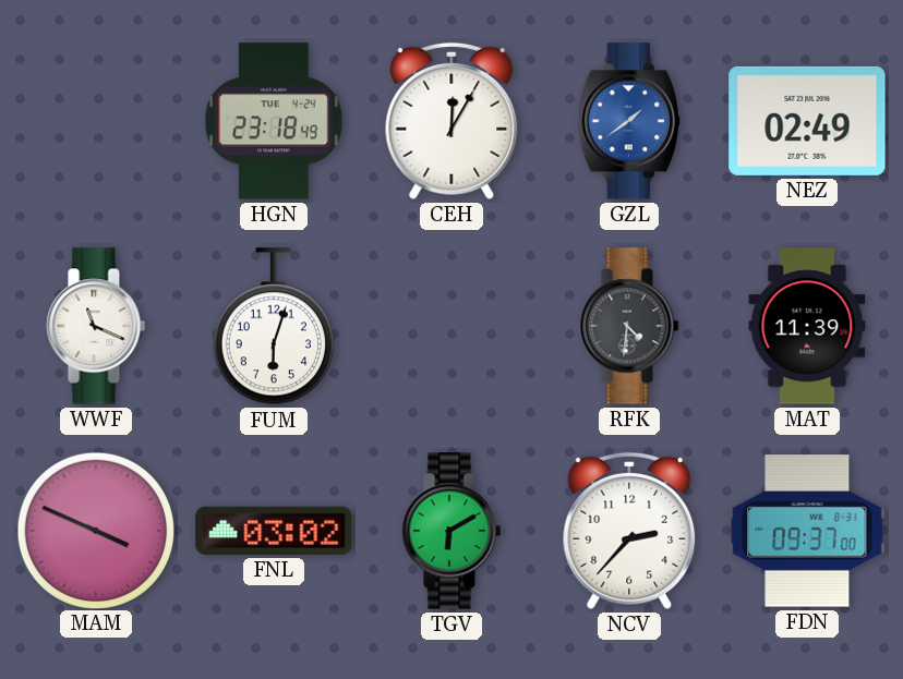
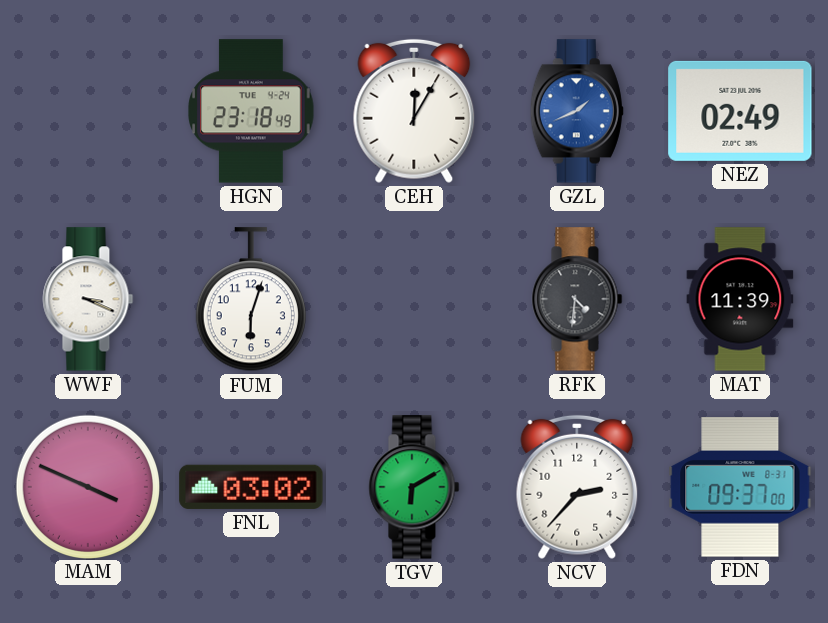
GZL: 1:39 -> 1:41
WWF: 11:19 -> 3:19
